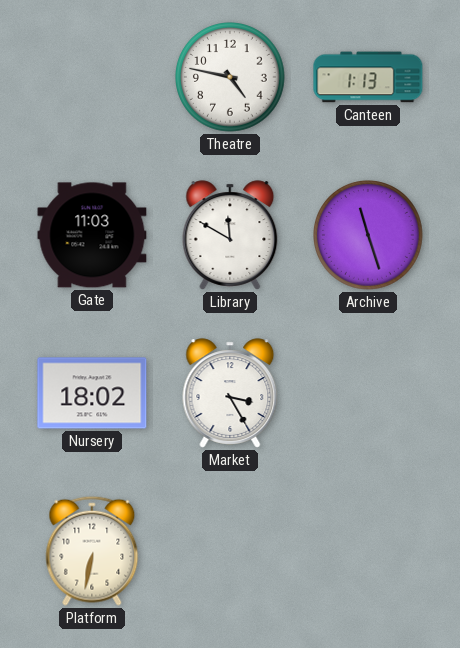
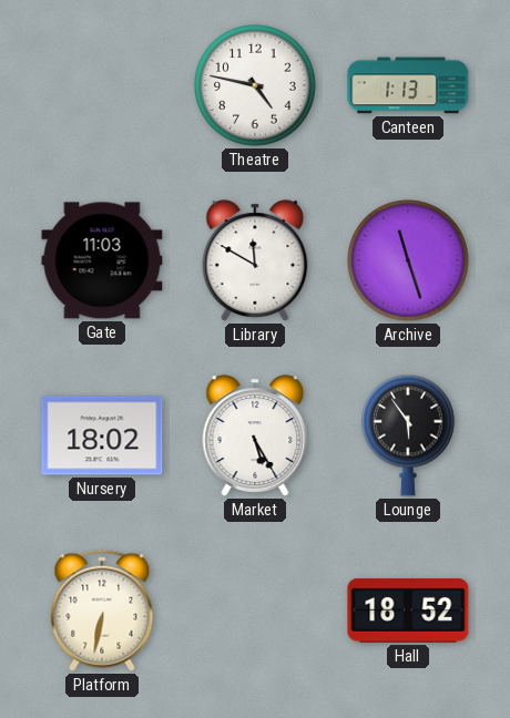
Market: 3:25 -> 5:25
Lounge: none -> 5:54
Hall: none -> 18:52
